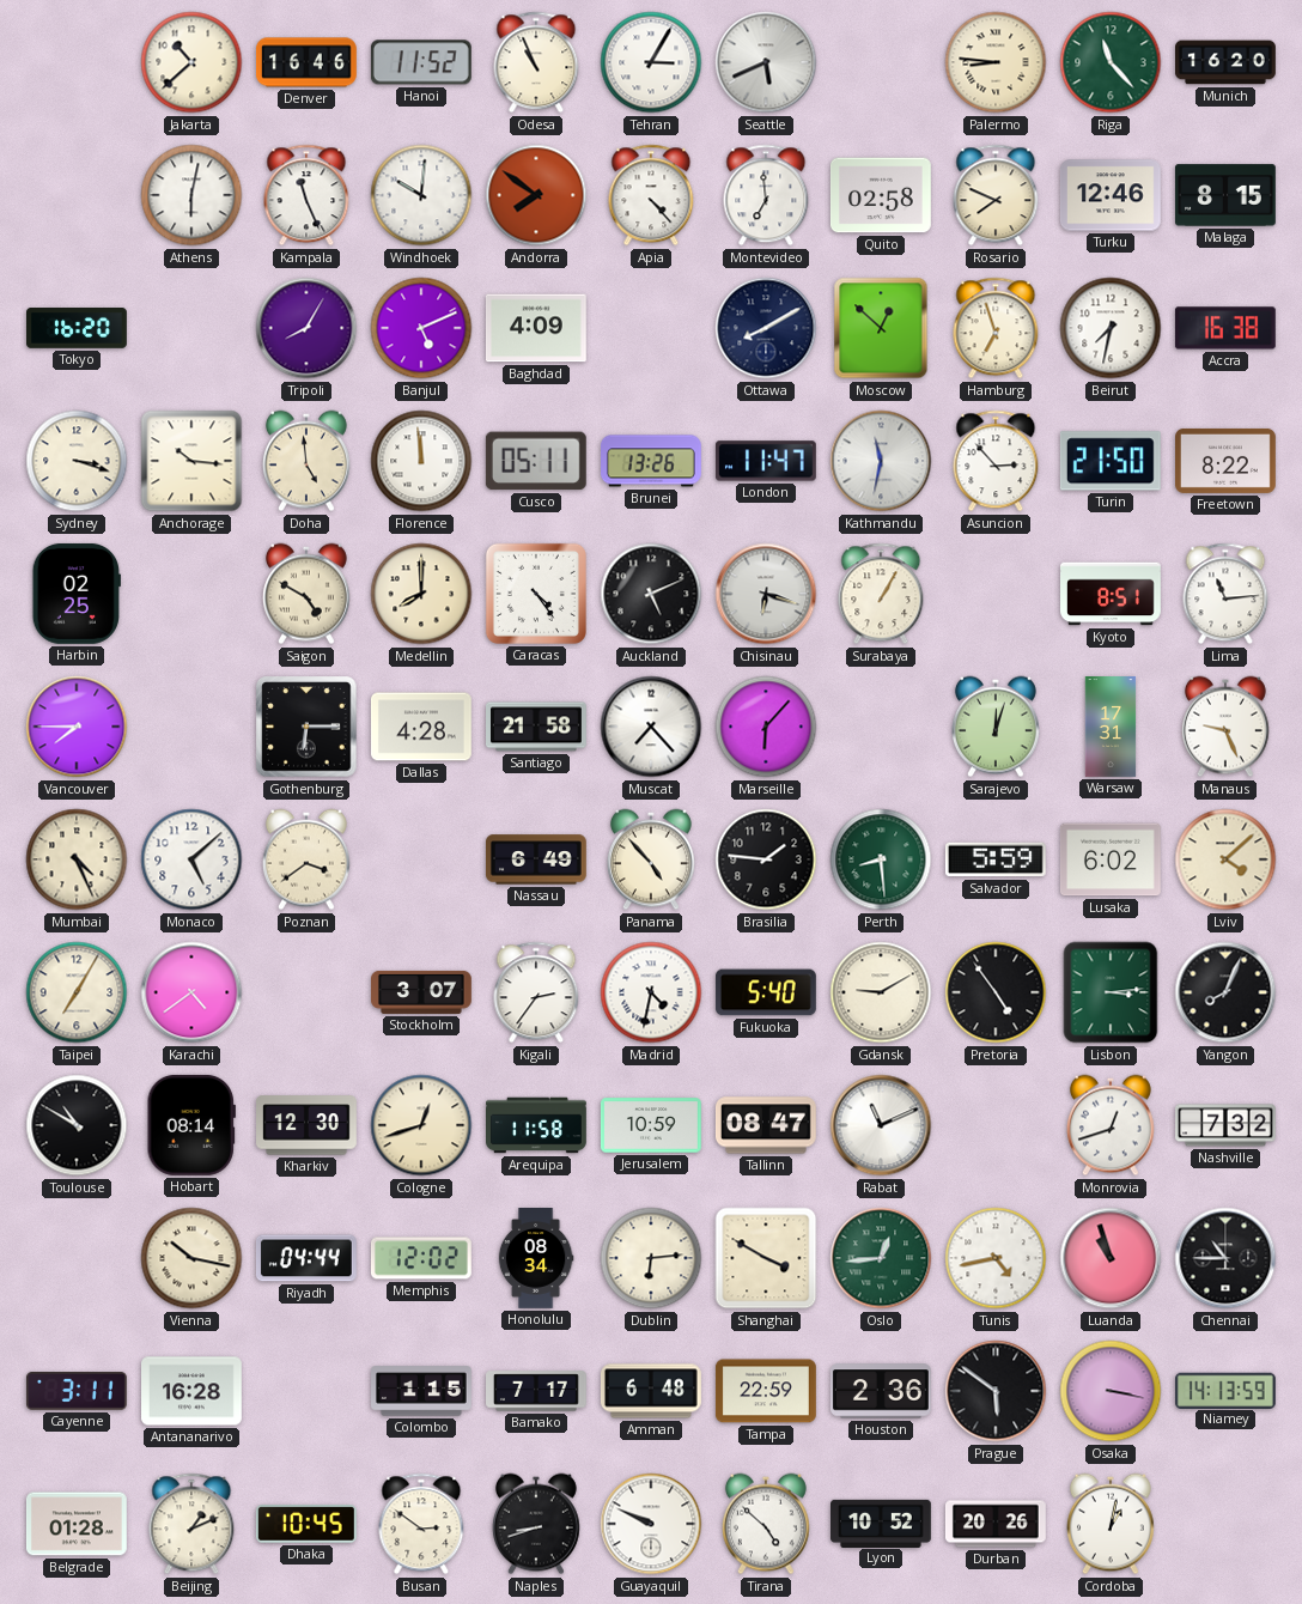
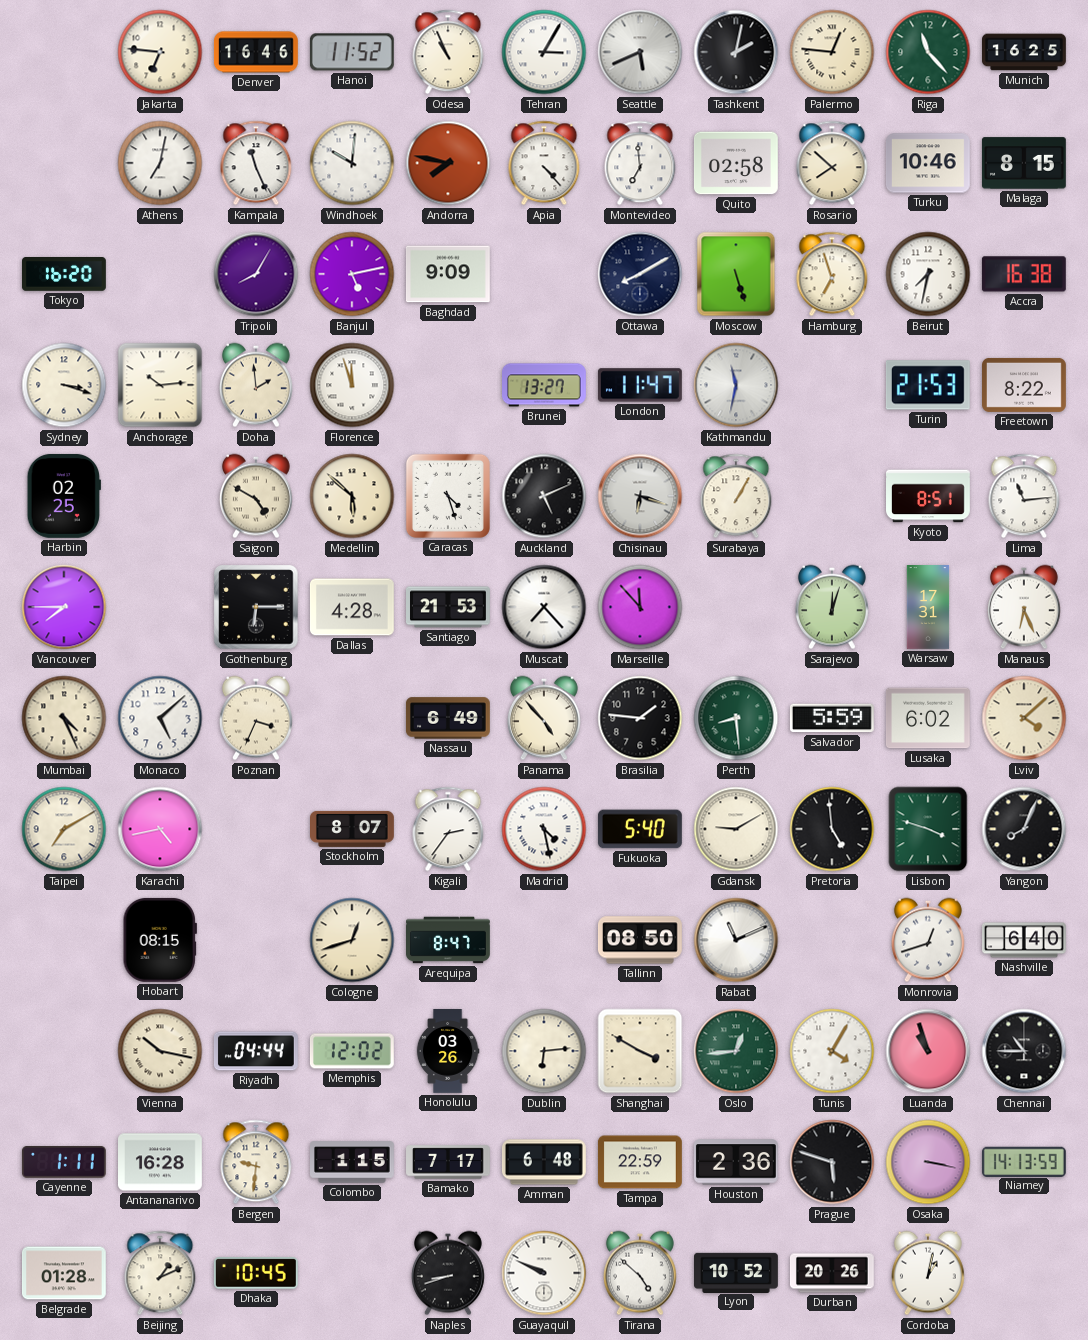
Jakarta: 10:38 -> 6:46
Tashkent: none -> 2:02
Palermo: 8:46 -> 12:46
Munich: 16:20 -> 16:25
Athens: 6:02 -> 7:02
Andorra: 7:51 -> 7:47
Rosario: 7:49 -> 7:52
Turku: 12:46 -> 10:46
Banjul: 5:11 -> 5:13
Baghdad: 4:09 -> 9:09
Moscow: 12:52 -> 5:27
Anchorage: 10:16 -> 10:14
Doha: 4:59 -> 1:59
Florence: 11:59 -> 11:57
Cusco: 05:11 -> none
Brunei: 13:26 -> 13:27
Asuncion: 2:53 -> none
Turin: 21:50 -> 21:53
Medellin: 8:00 -> 5:52
Caracas: 4:24 -> 4:27
Santiago: 21:58 -> 21:53
Marseille: 6:07 -> 11:53
Manaus: 9:26 -> 6:26
Poznan: 3:39 -> 3:34
Taipei: 7:05 -> 7:10
Karachi: 4:39 -> 4:43
Stockholm: 3:07 -> 8:07
Madrid: 4:32 -> 4:28
Pretoria: 4:54 -> 4:59
Lisbon: 3:14 -> 3:48
Toulouse: 10:50 -> none
Hobart: 08:14 -> 08:15
Kharkiv: 12:30 -> none
Arequipa: 11:58 -> 8:47
Jerusalem: 10:59 -> none
Tallinn: 08:47 -> 08:50
Nashville: 7:32 -> 6:40
Honolulu: 08:34 -> 03:26
Tunis: 4:43 -> 4:05
Cayenne: 3:11 -> 1:11
Bergen: none -> 9:31
Prague: 5:51 -> 5:48
Busan: 2:51 -> none
